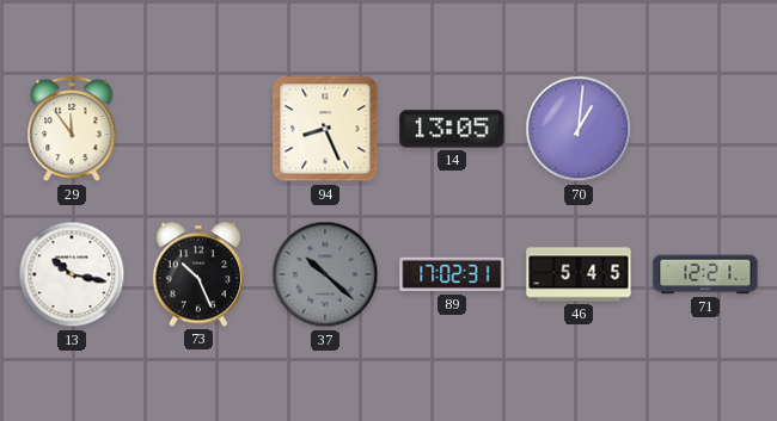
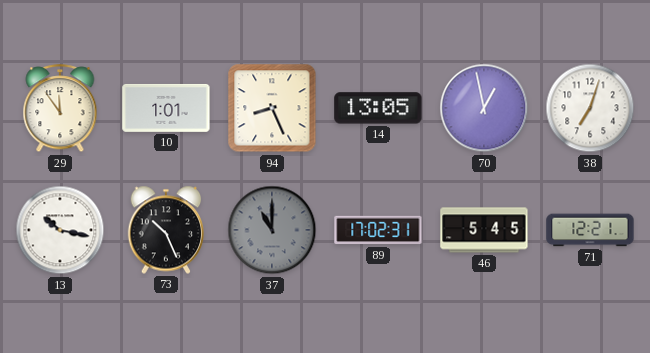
10: none -> 1:01
70: 1:01 -> 12:58
38: none -> 7:03
37: 10:22 -> 11:00
